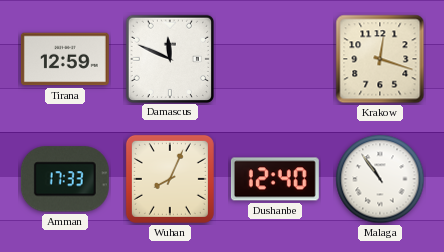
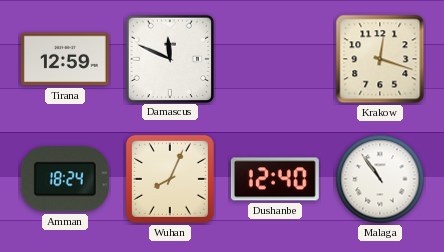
Amman: 17:33 -> 18:24
